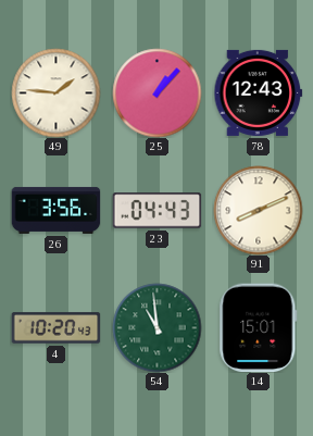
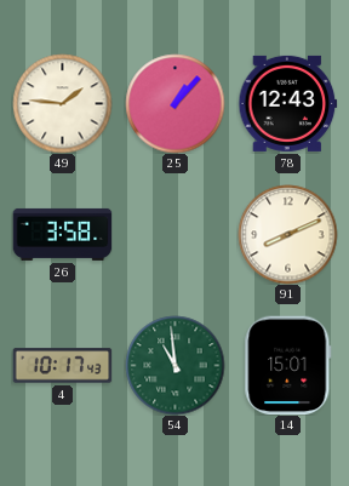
26: 3:56 -> 3:58
23: 04:43 -> none
4: 10:20 -> 10:17
